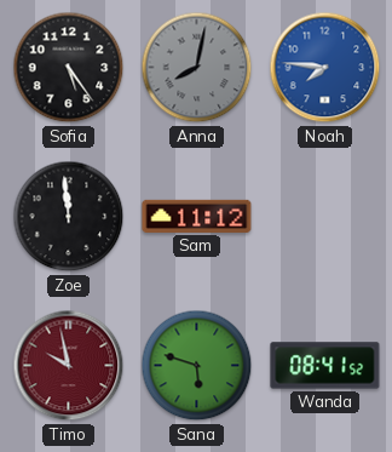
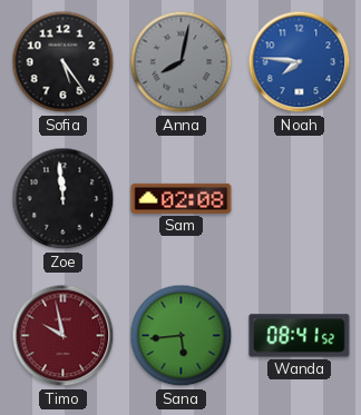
Sam: 11:12 -> 02:08
Sana: 5:48 -> 5:44
